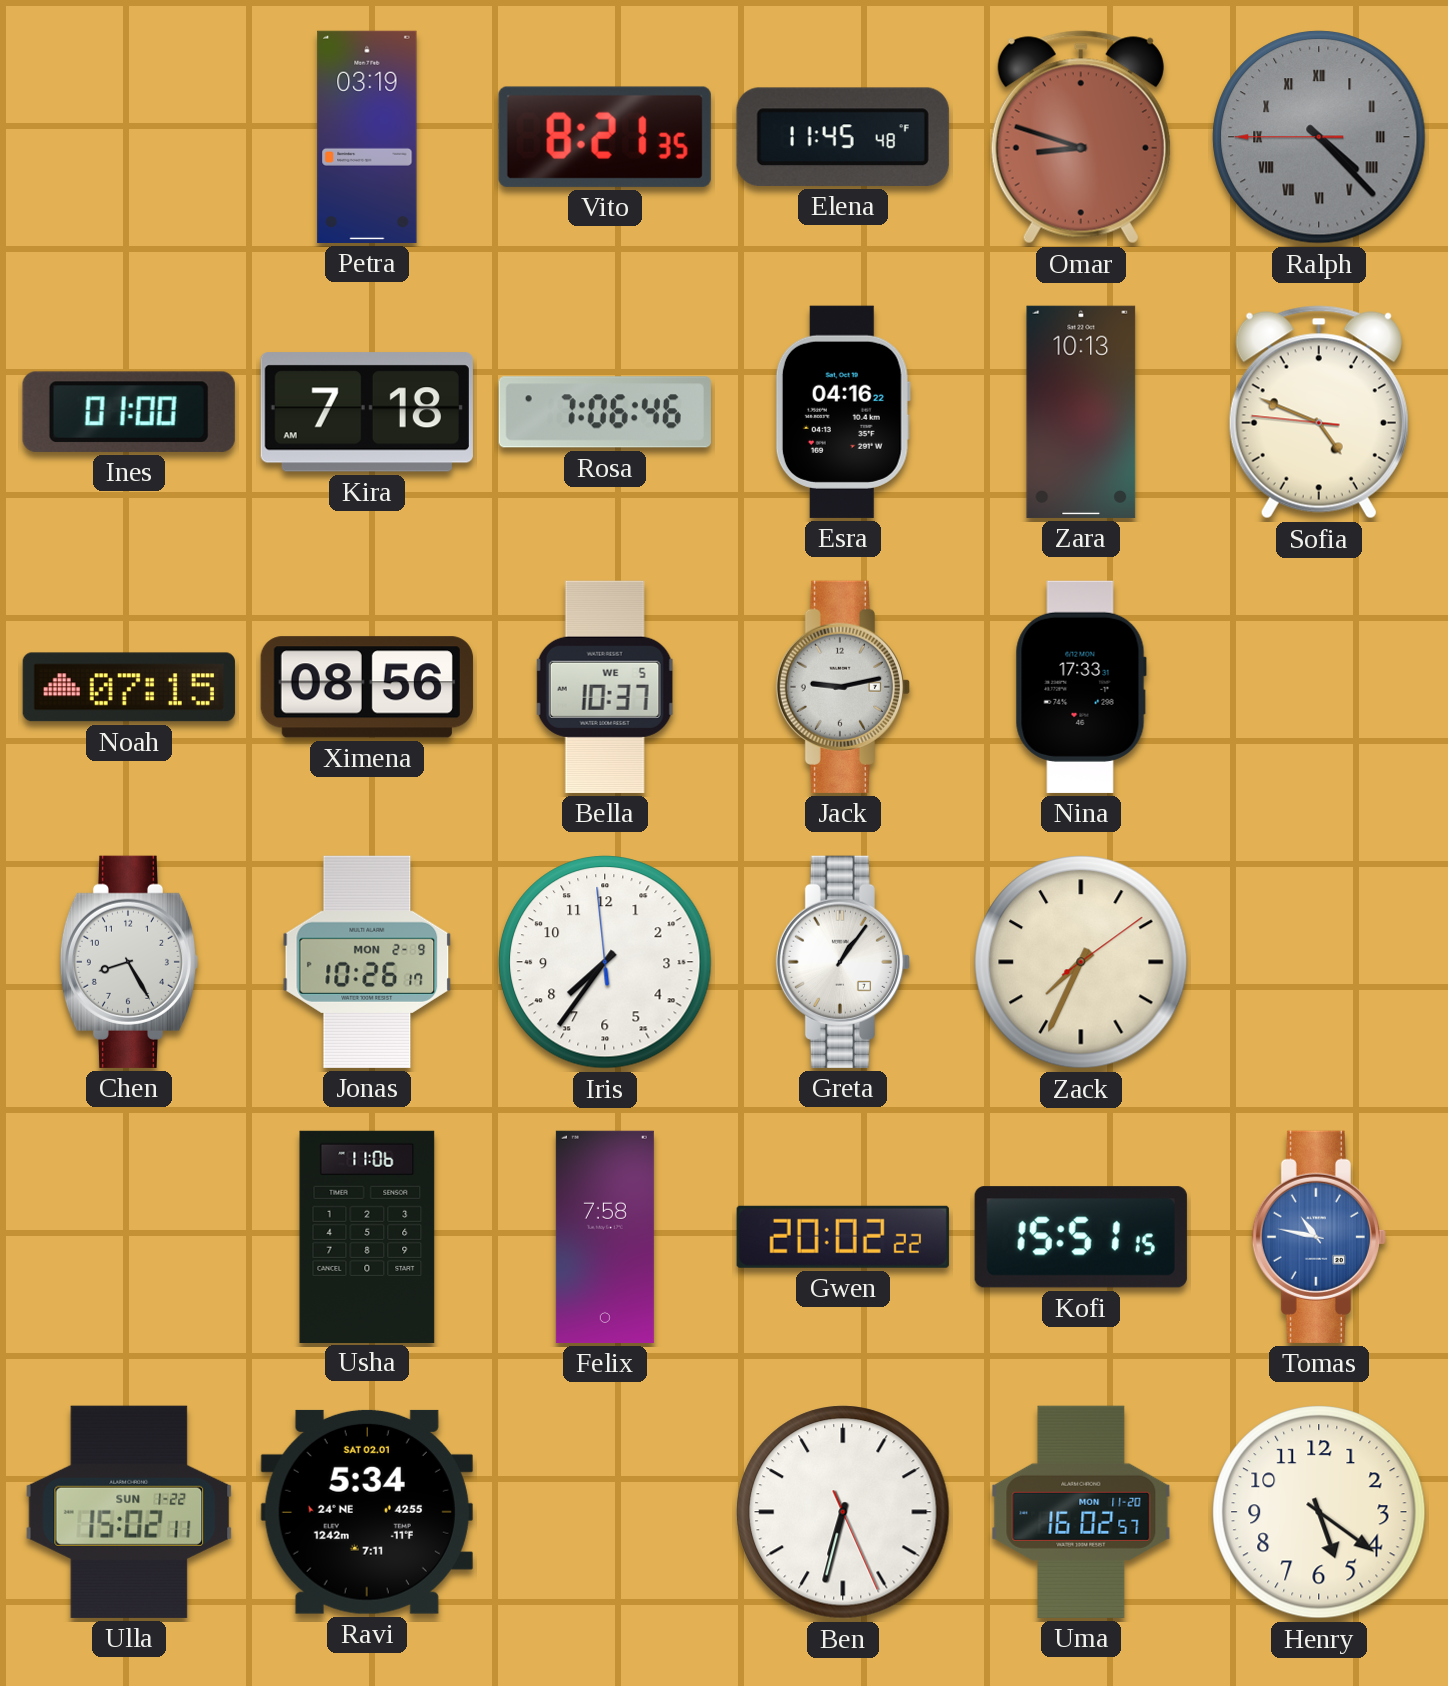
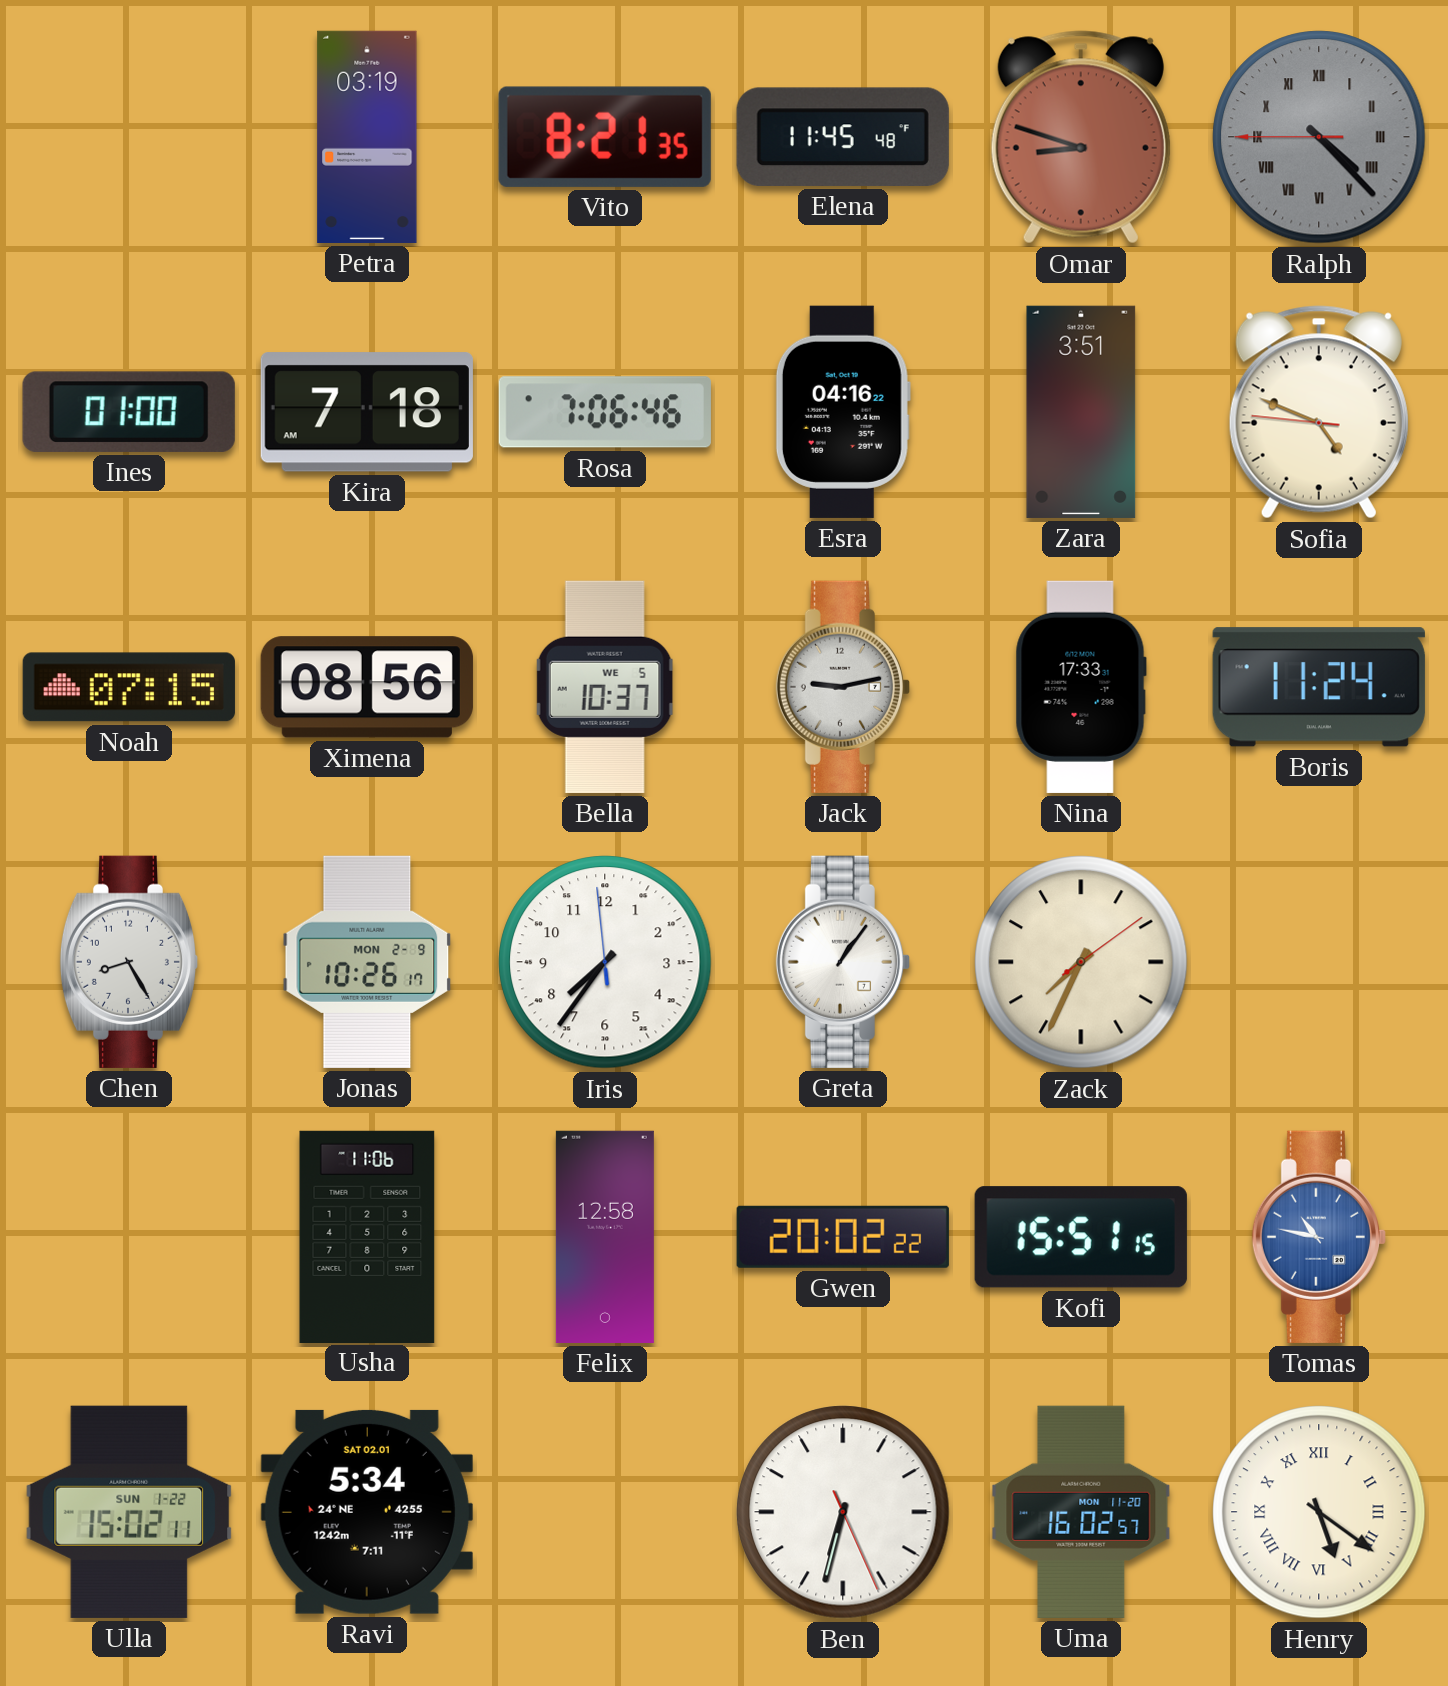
Zara: 10:13 -> 3:51
Boris: none -> 11:24
Felix: 7:58 -> 12:58
Henry numerals: Arabic -> Roman
